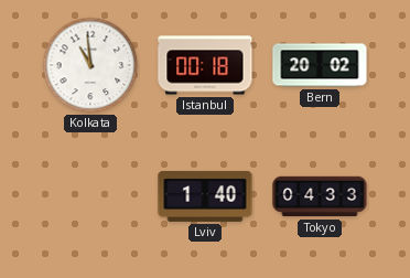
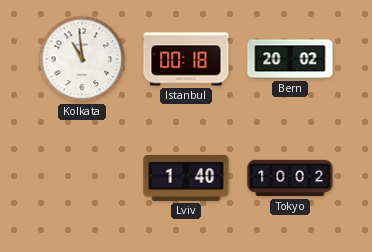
Tokyo: 04:33 -> 10:02
